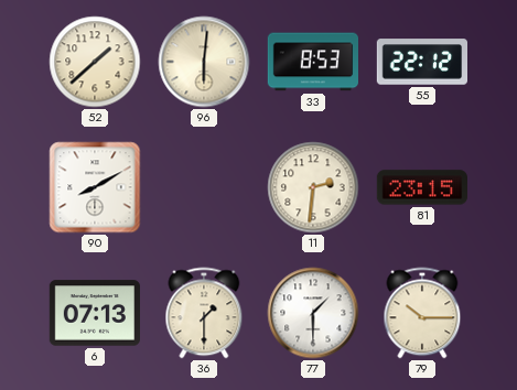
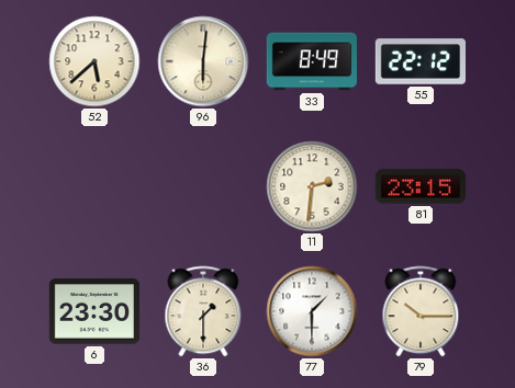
52: 1:38 -> 5:38
33: 8:53 -> 8:49
90: 8:10 -> none
6: 07:13 -> 23:30
